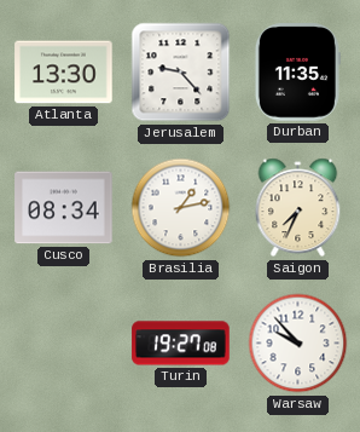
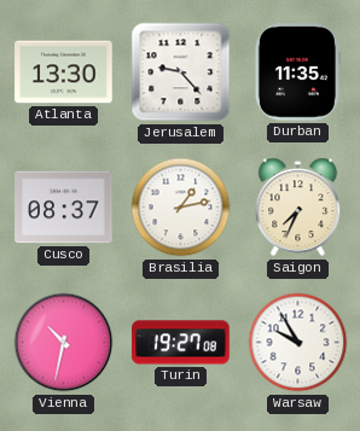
Cusco: 08:34 -> 08:37
Vienna: none -> 10:32
Warsaw: 9:53 -> 9:55
